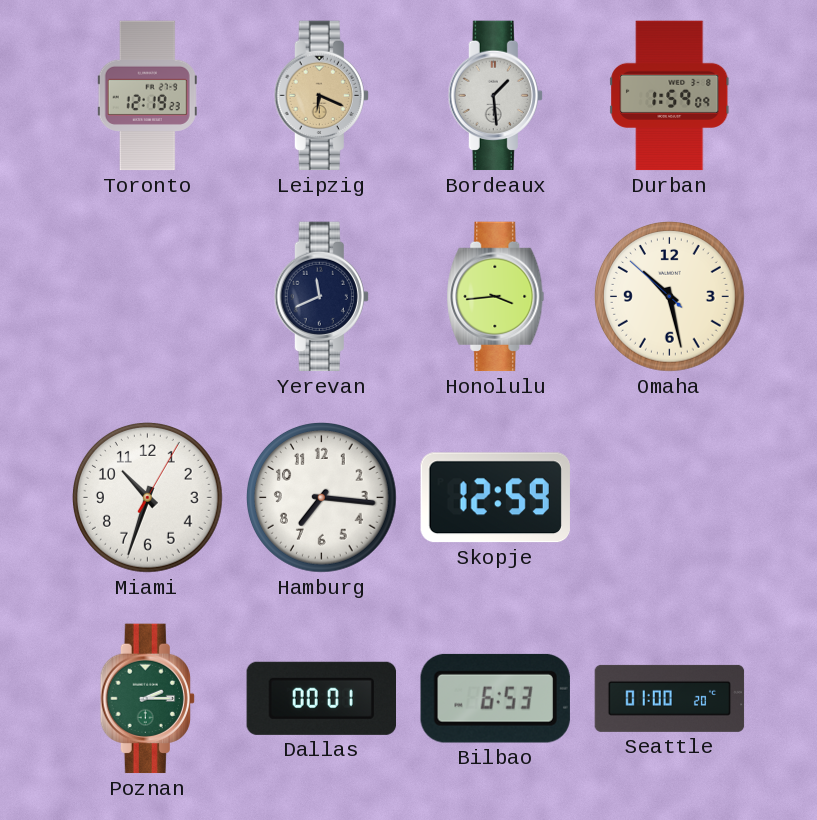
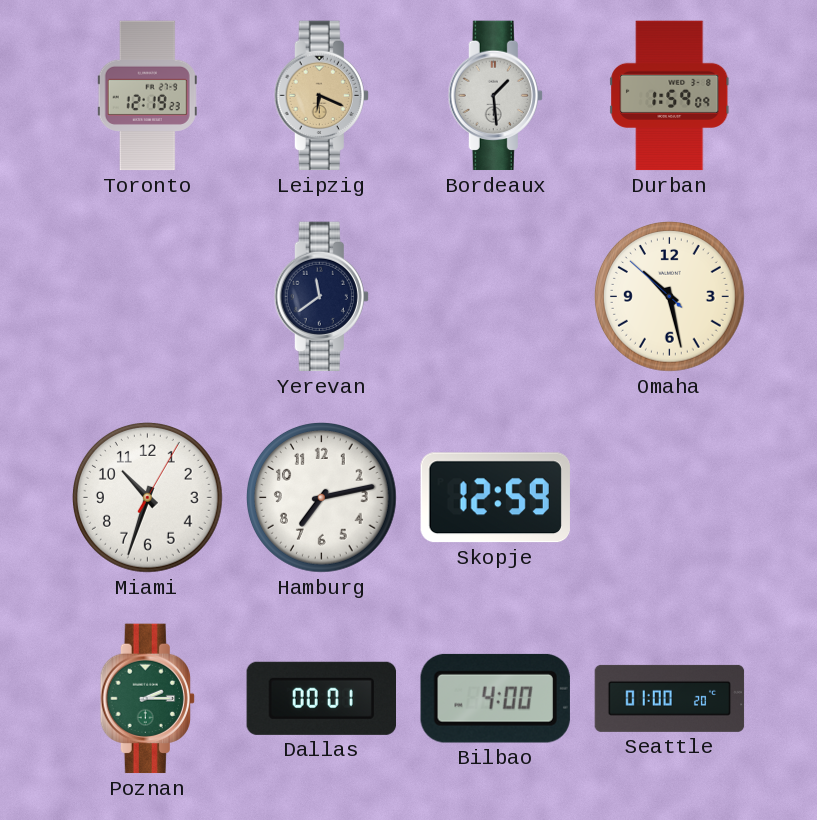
Yerevan: 11:41 -> 11:39
Honolulu: 3:44 -> none
Hamburg: 7:16 -> 7:13
Bilbao: 6:53 -> 4:00
